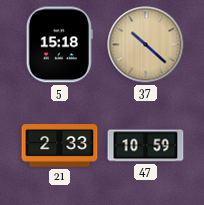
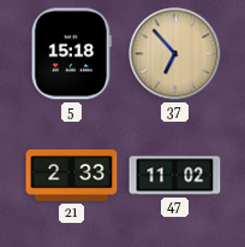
37: 10:22 -> 6:53
47: 10:59 -> 11:02
